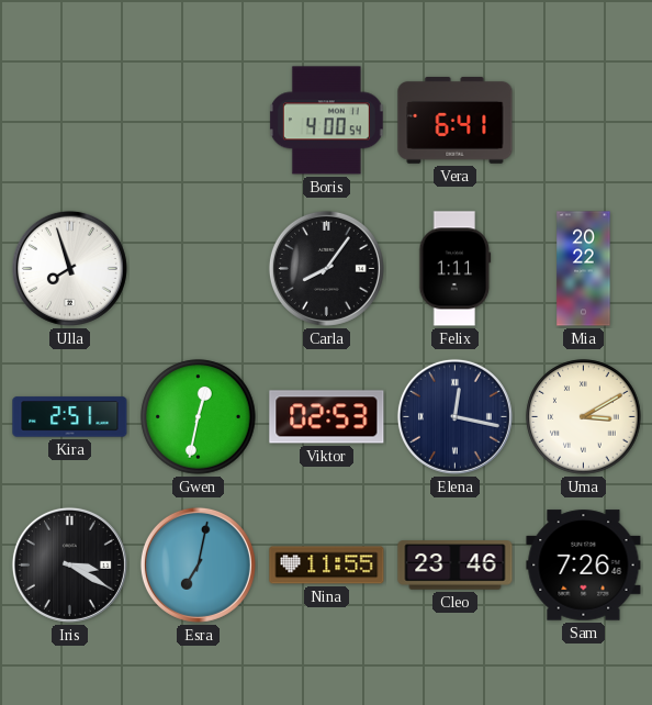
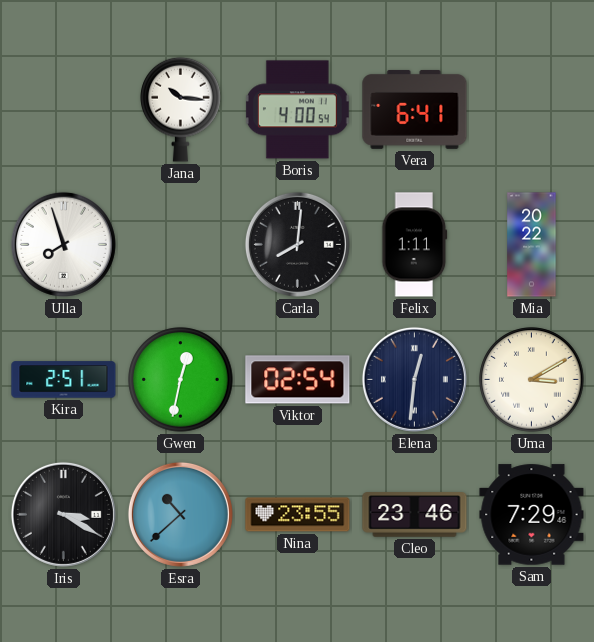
Jana: none -> 10:16
Carla: 8:06 -> 8:01
Viktor: 02:53 -> 02:54
Elena: 12:17 -> 12:31
Esra: 7:02 -> 10:38
Nina: 11:55 -> 23:55
Sam: 7:26 -> 7:29
